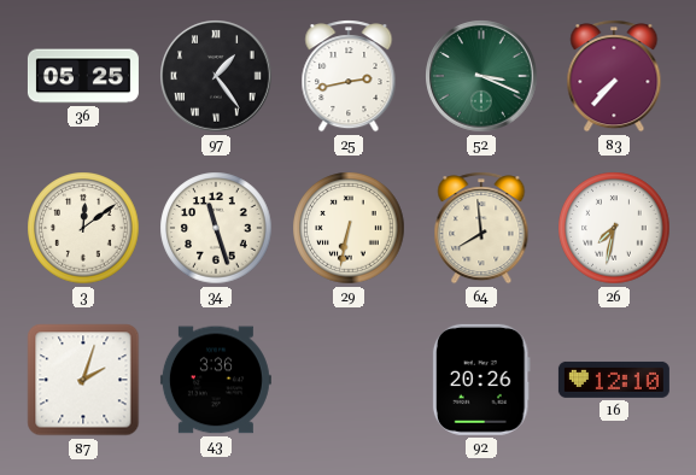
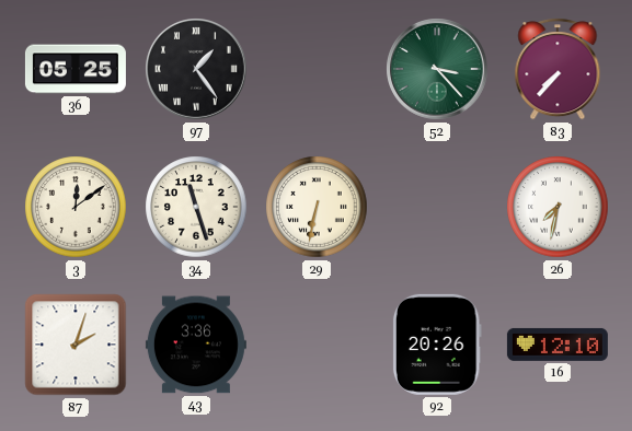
25: 2:43 -> none
52: 3:19 -> 3:23
64: 7:59 -> none
